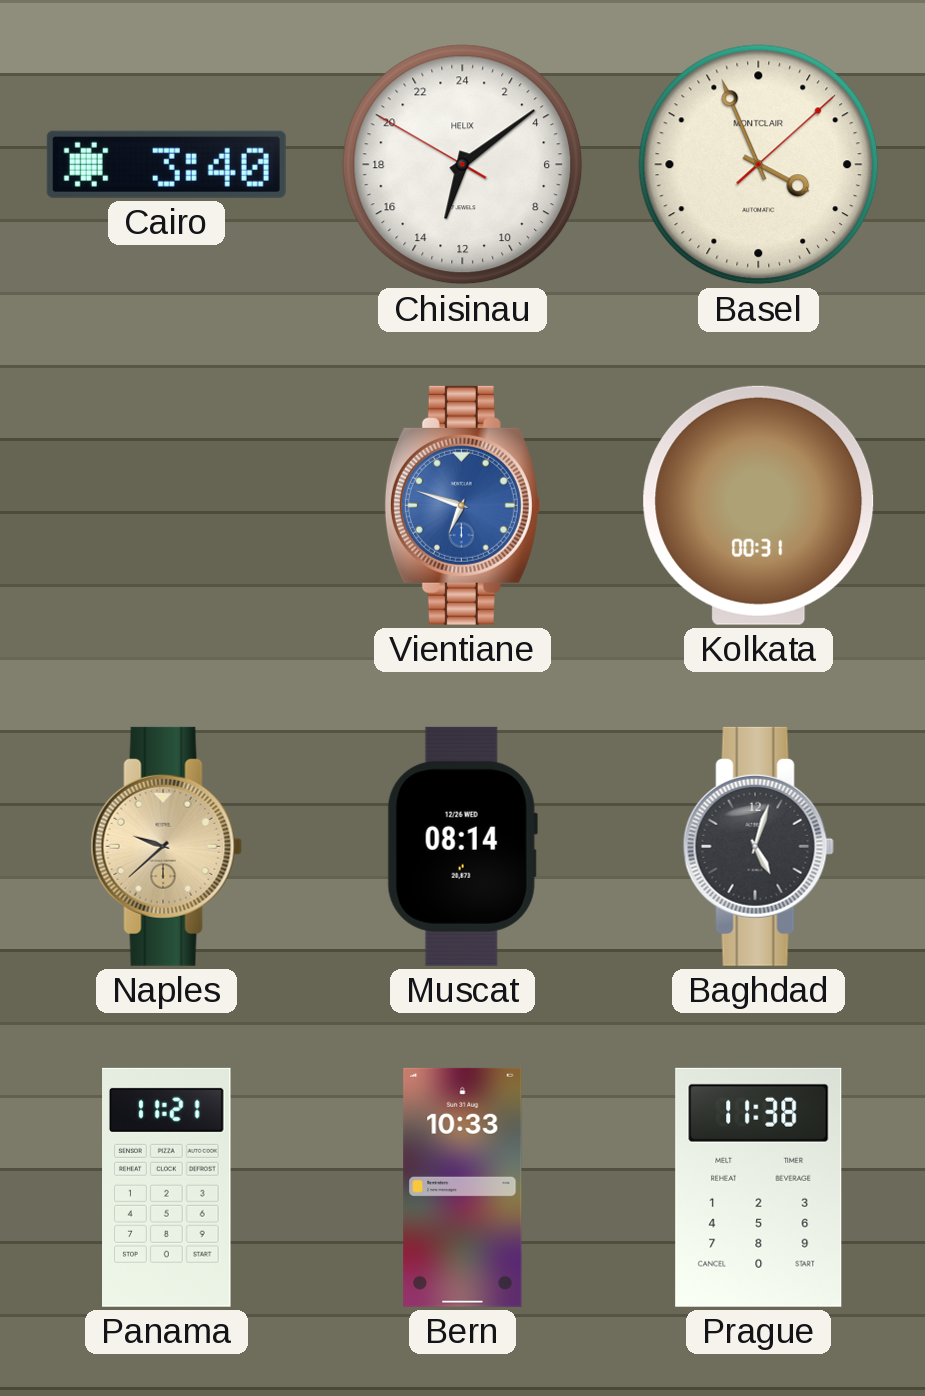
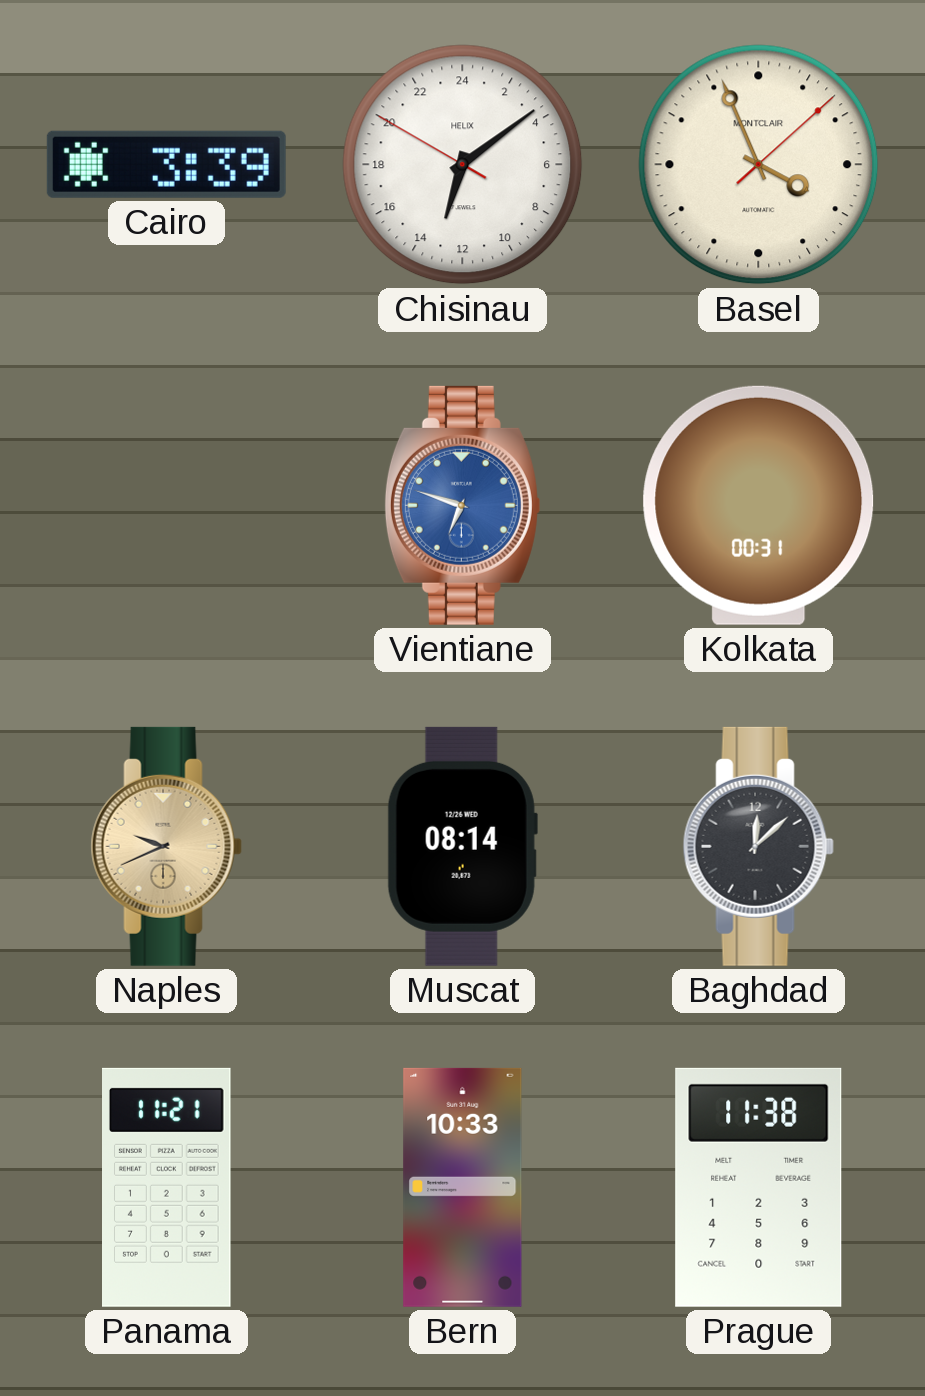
Cairo: 3:40 -> 3:39
Naples: 9:38 -> 9:41
Baghdad: 5:03 -> 12:08
